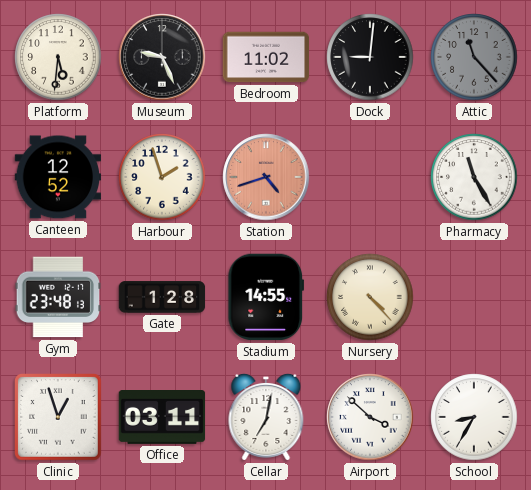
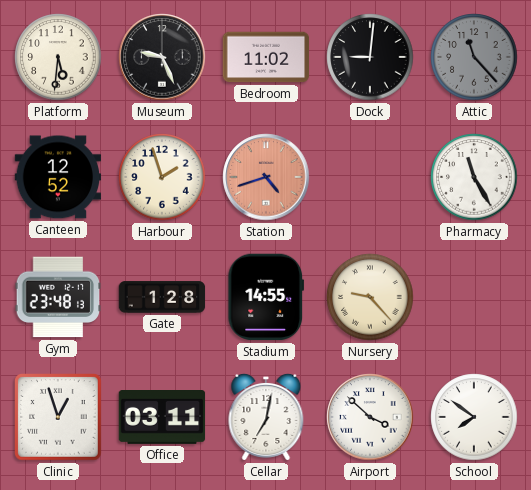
Nursery: 4:23 -> 9:23
School: 8:35 -> 7:51
